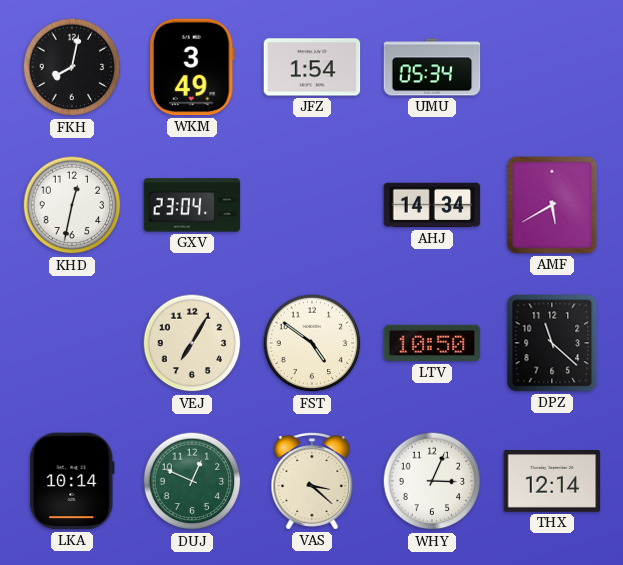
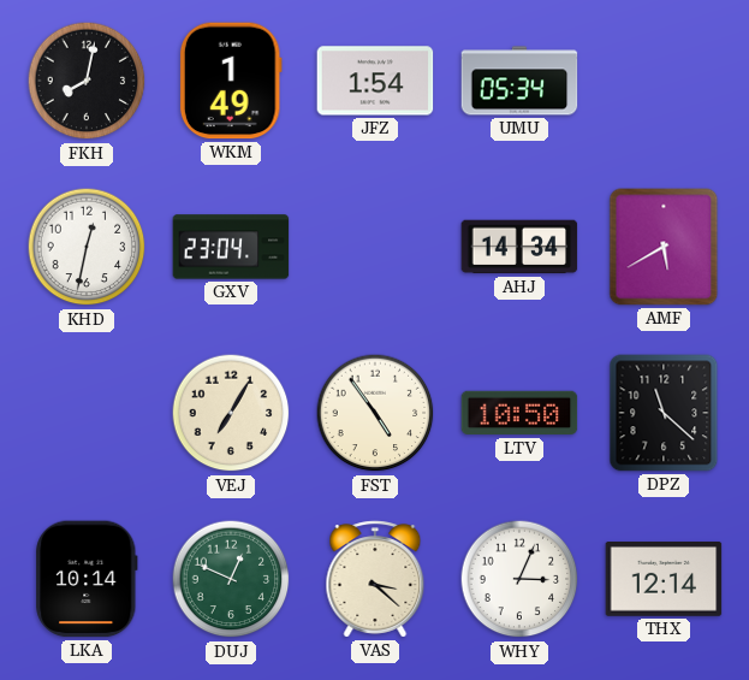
WKM: 3:49 -> 1:49
FST: 4:51 -> 4:54
